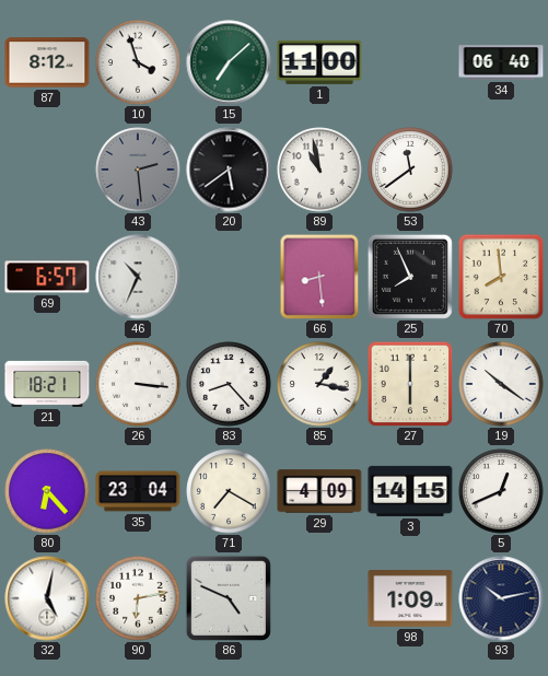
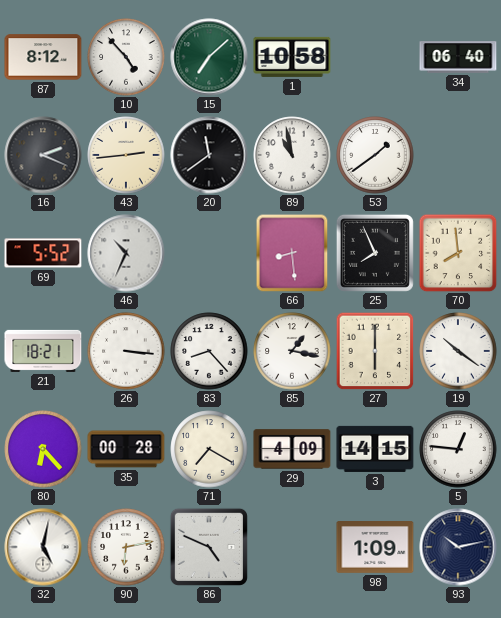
10: 3:57 -> 4:53
1: 11:00 -> 10:58
16: none -> 2:19
43: 2:29 -> 2:44
43 dial: grey -> cream
20: 5:39 -> 11:39
53: 11:39 -> 1:39
69: 6:57 -> 5:52
35: 23:04 -> 00:28
5: 12:41 -> 12:46
